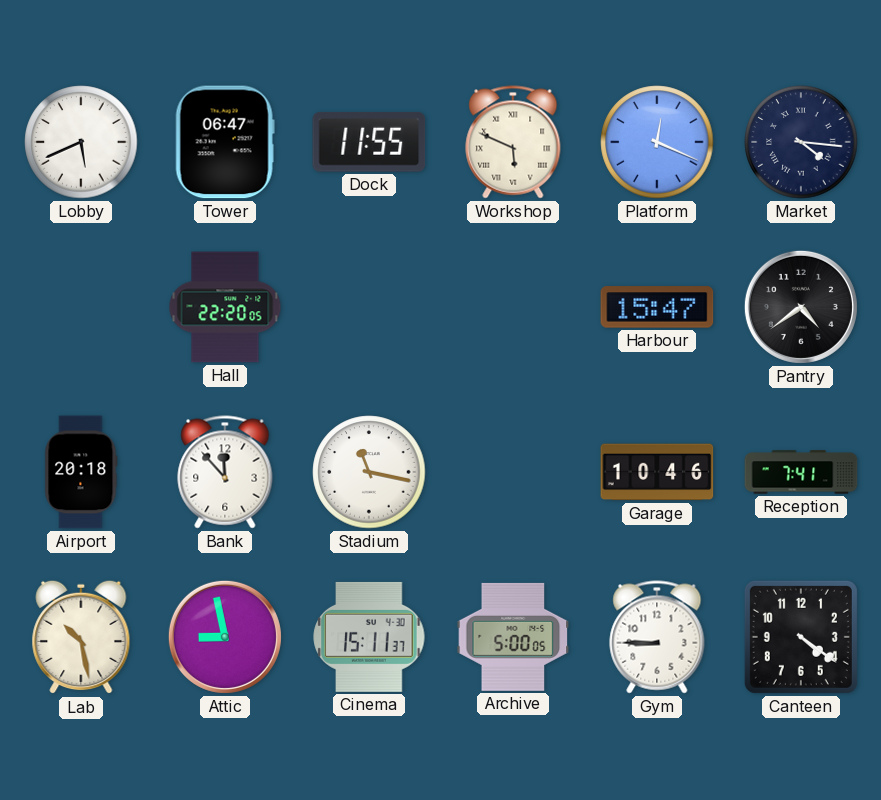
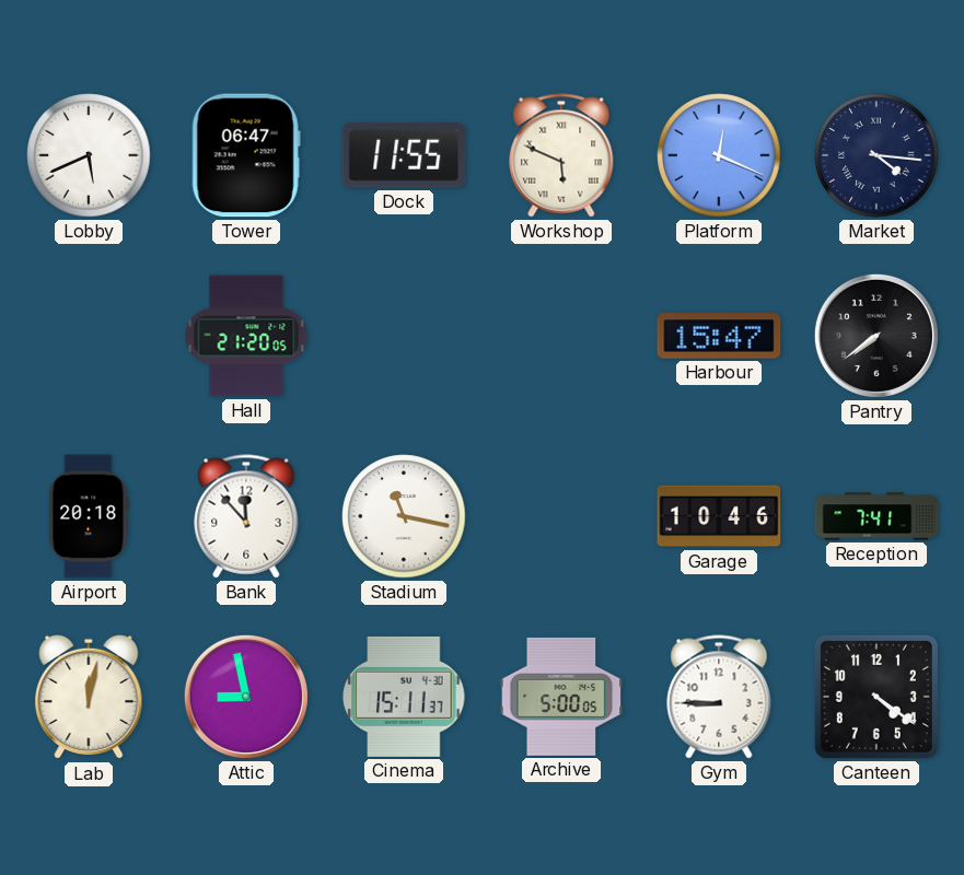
Hall: 22:20 -> 21:20
Pantry: 4:39 -> 7:39
Lab: 10:28 -> 12:02
